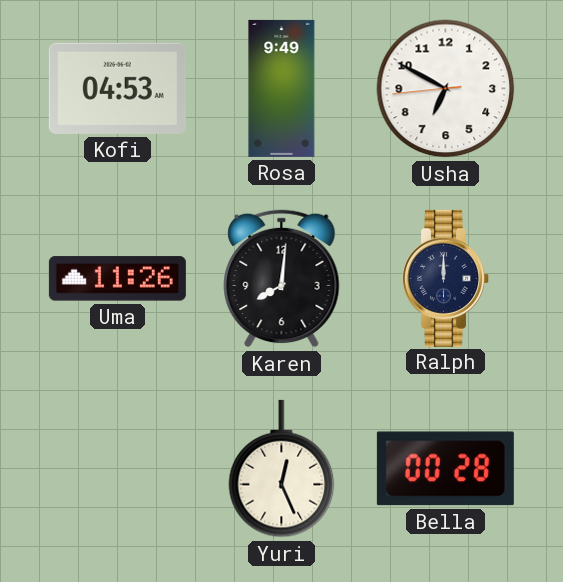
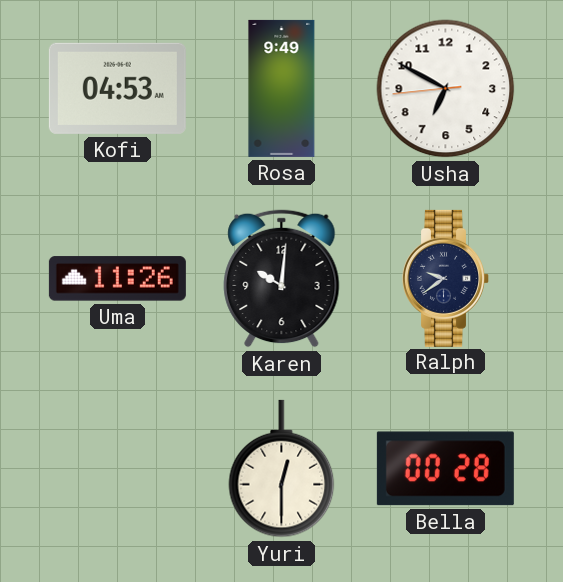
Karen: 8:01 -> 10:01
Ralph: 12:00 -> 9:39
Yuri: 12:26 -> 12:30
